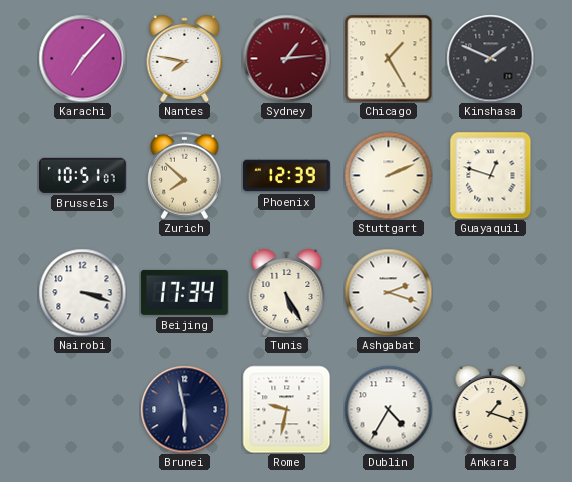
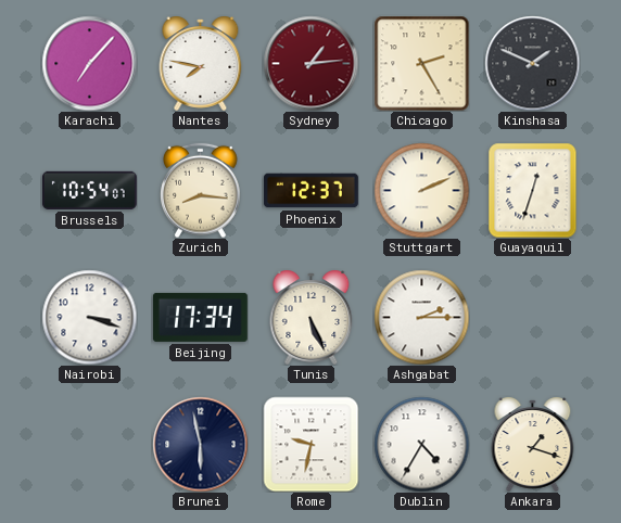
Chicago: 1:25 -> 2:25
Brussels: 10:51 -> 10:54
Zurich: 7:52 -> 8:16
Phoenix: 12:39 -> 12:37
Guayaquil: 12:48 -> 12:33
Tunis: 5:25 -> 5:26
Ashgabat: 2:18 -> 2:15
